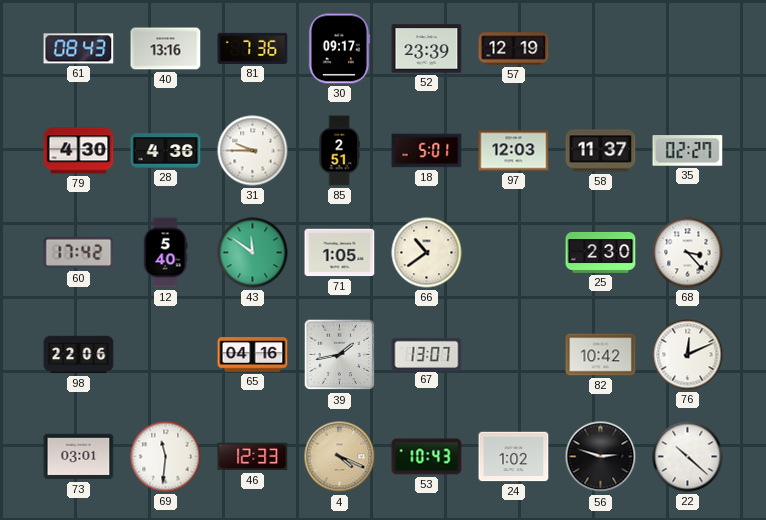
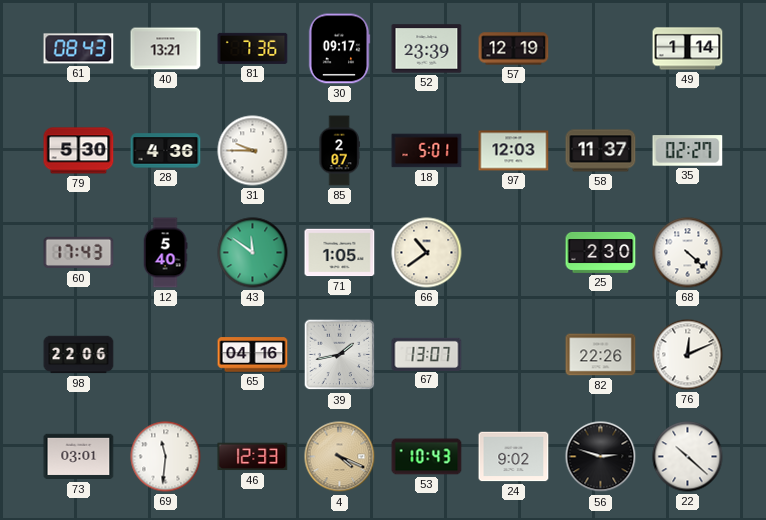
40: 13:16 -> 13:21
49: none -> 1:14
79: 4:30 -> 5:30
85: 2:51 -> 2:07
60: 17:42 -> 17:43
68: 3:23 -> 4:22
82: 10:42 -> 22:26
24: 1:02 -> 9:02
